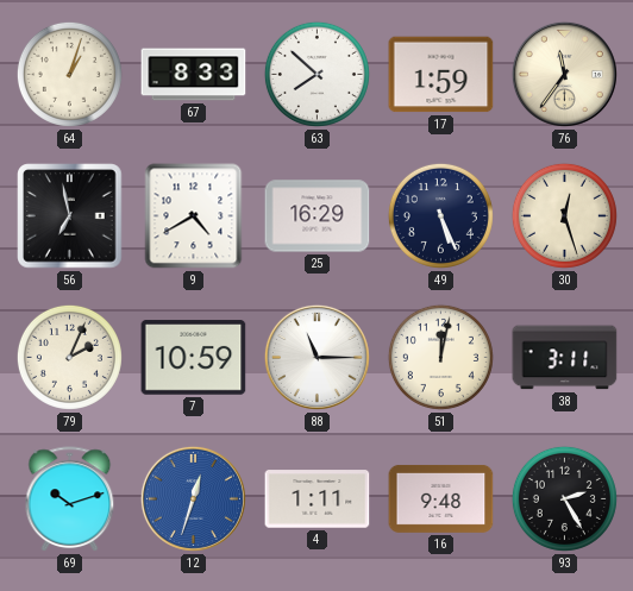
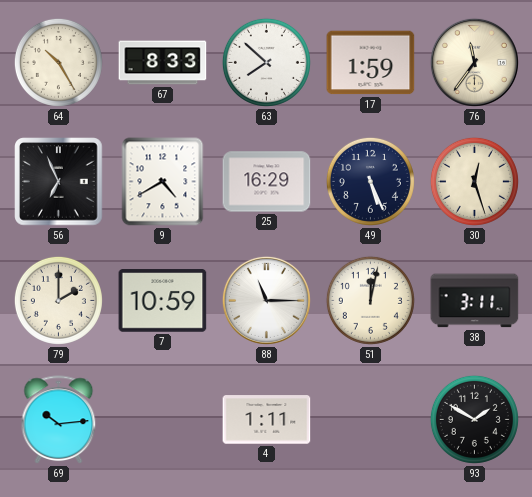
64: 1:03 -> 10:25
56: 6:58 -> 6:56
79: 2:04 -> 2:00
69: 10:12 -> 10:14
12: 12:33 -> none
16: 9:48 -> none
93: 2:25 -> 1:50
